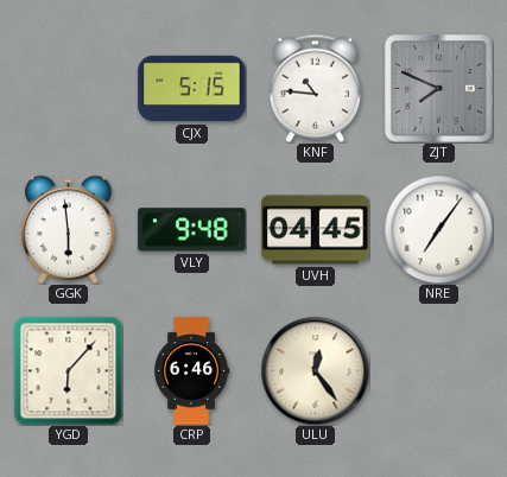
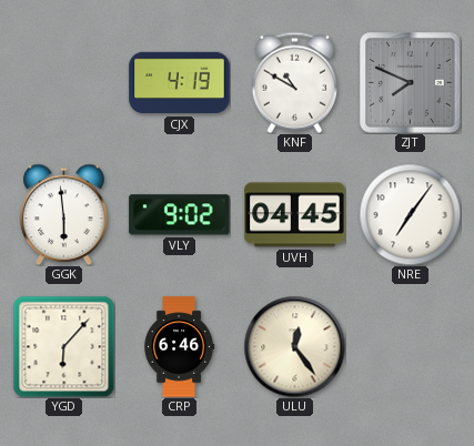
CJX: 5:15 -> 4:19
KNF: 10:46 -> 10:50
VLY: 9:48 -> 9:02
